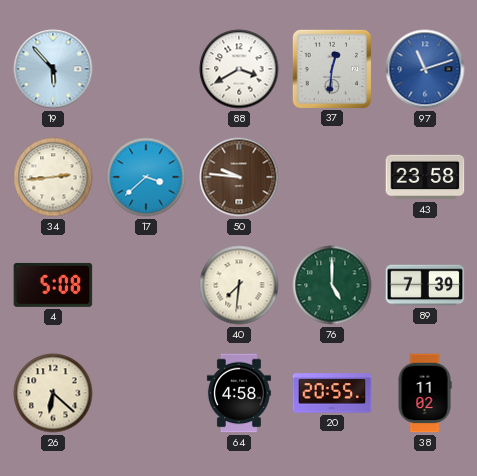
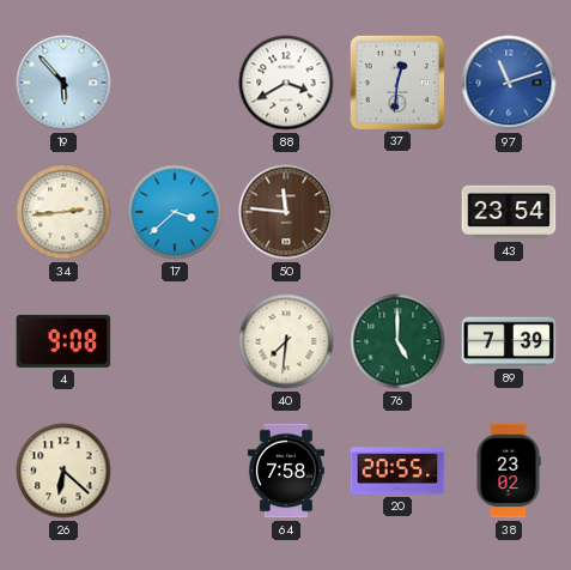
50: 9:46 -> 11:46
43: 23:58 -> 23:54
4: 5:08 -> 9:08
64: 4:58 -> 7:58
38: 11:02 -> 23:02
